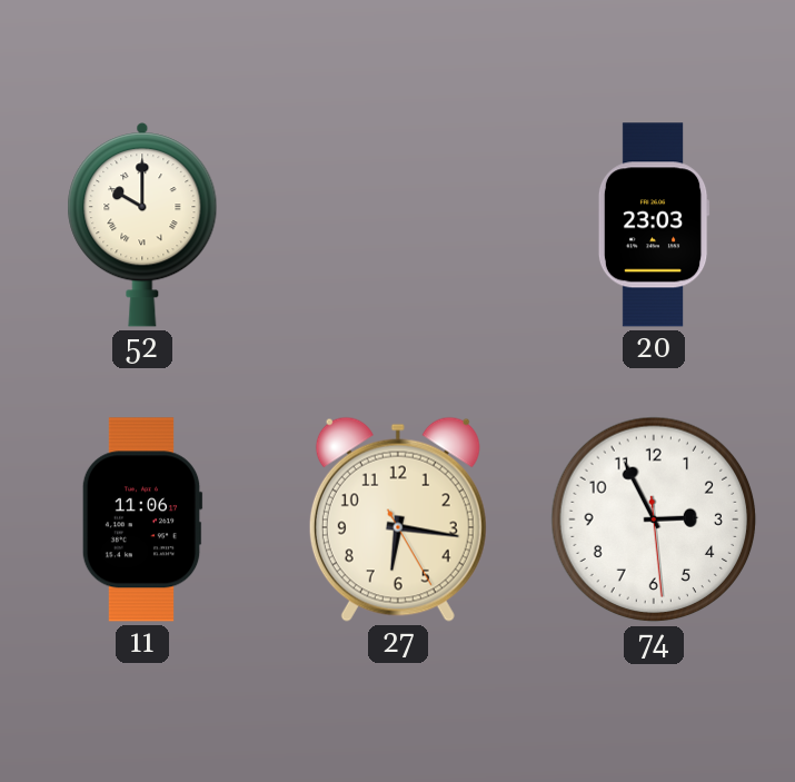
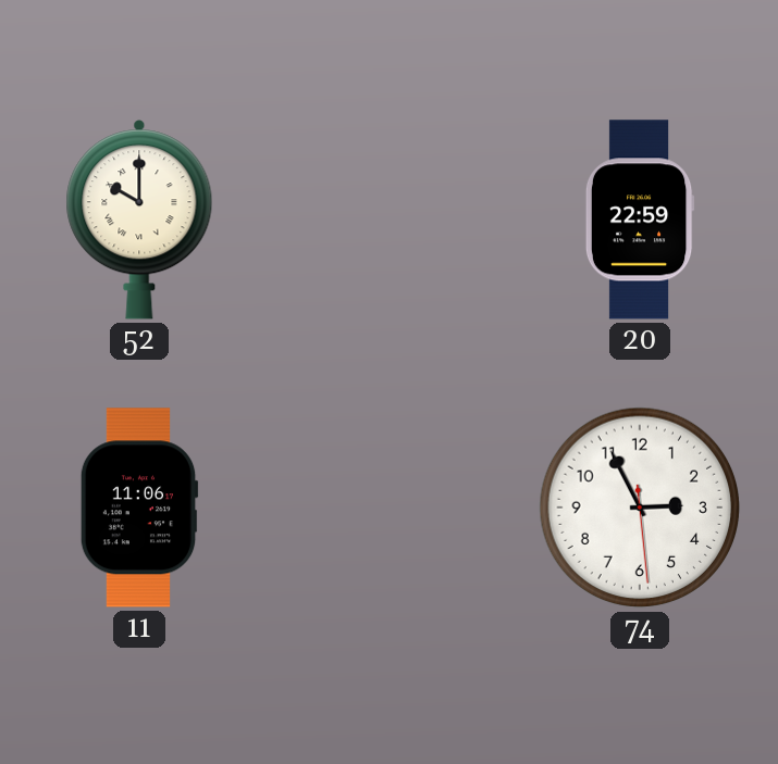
20: 23:03 -> 22:59
27: 6:16 -> none
